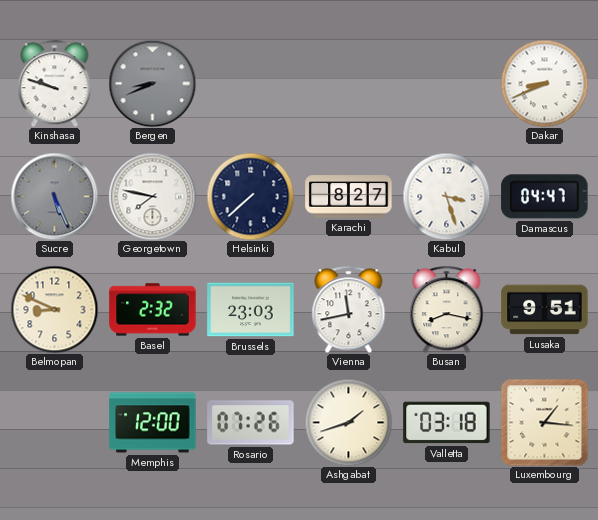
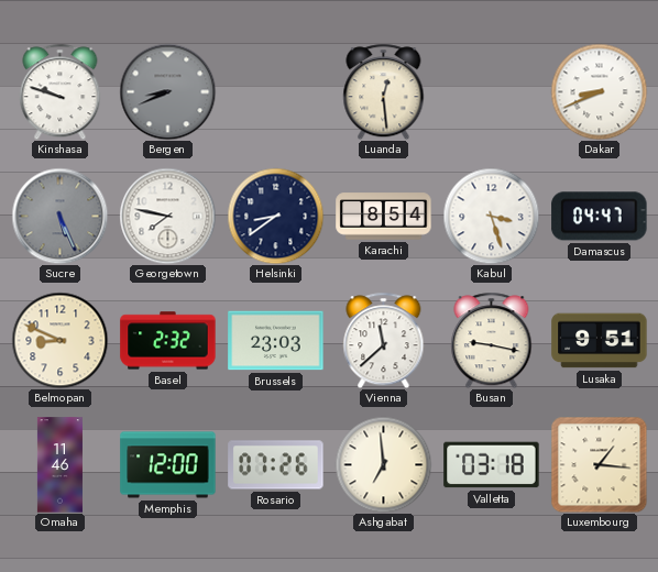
Luanda: none -> 12:29
Helsinki: 7:38 -> 8:39
Karachi: 8:27 -> 8:54
Vienna: 11:43 -> 11:38
Busan: 8:17 -> 9:17
Omaha: none -> 11:46
Ashgabat: 1:42 -> 6:59
